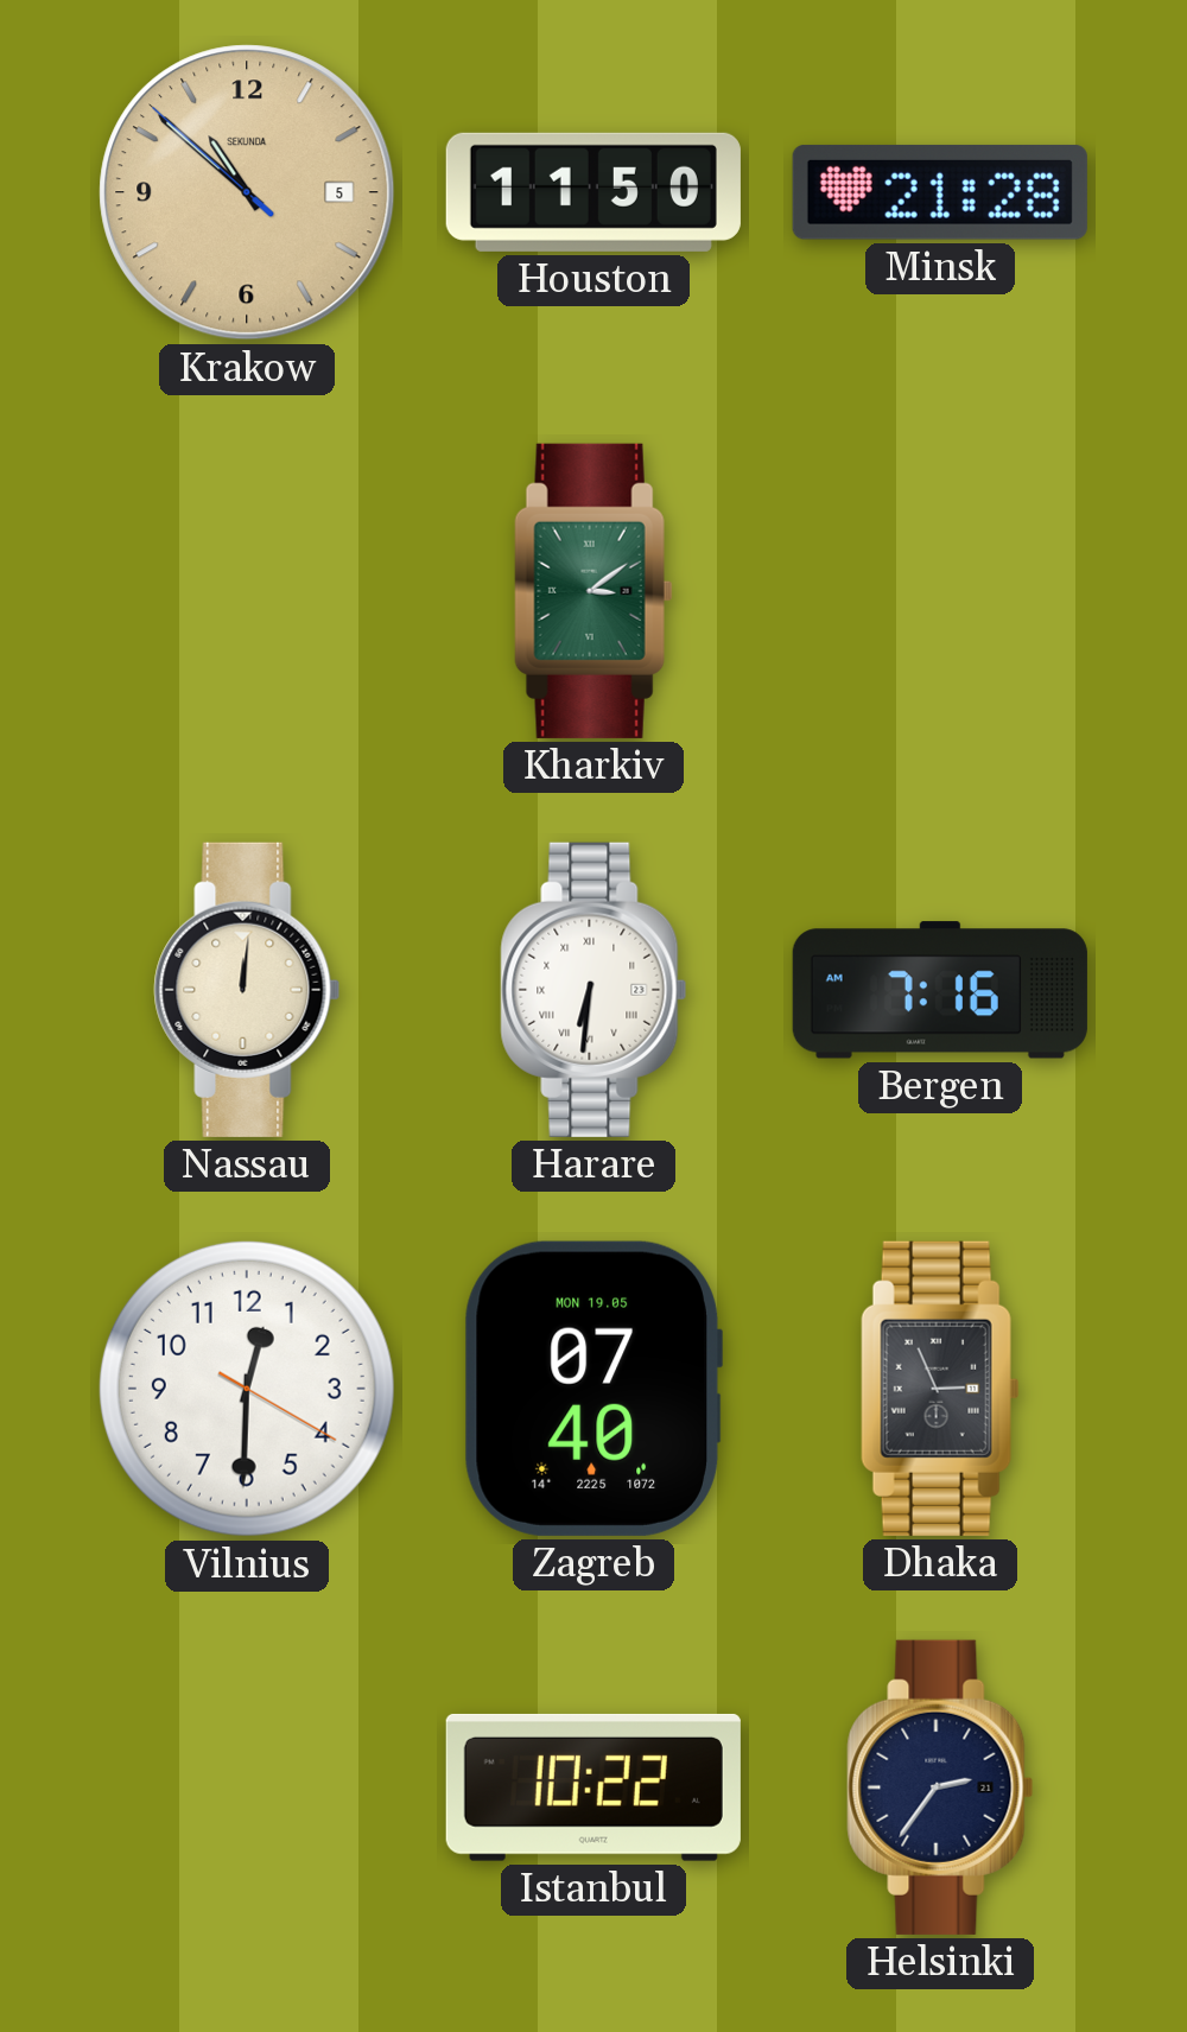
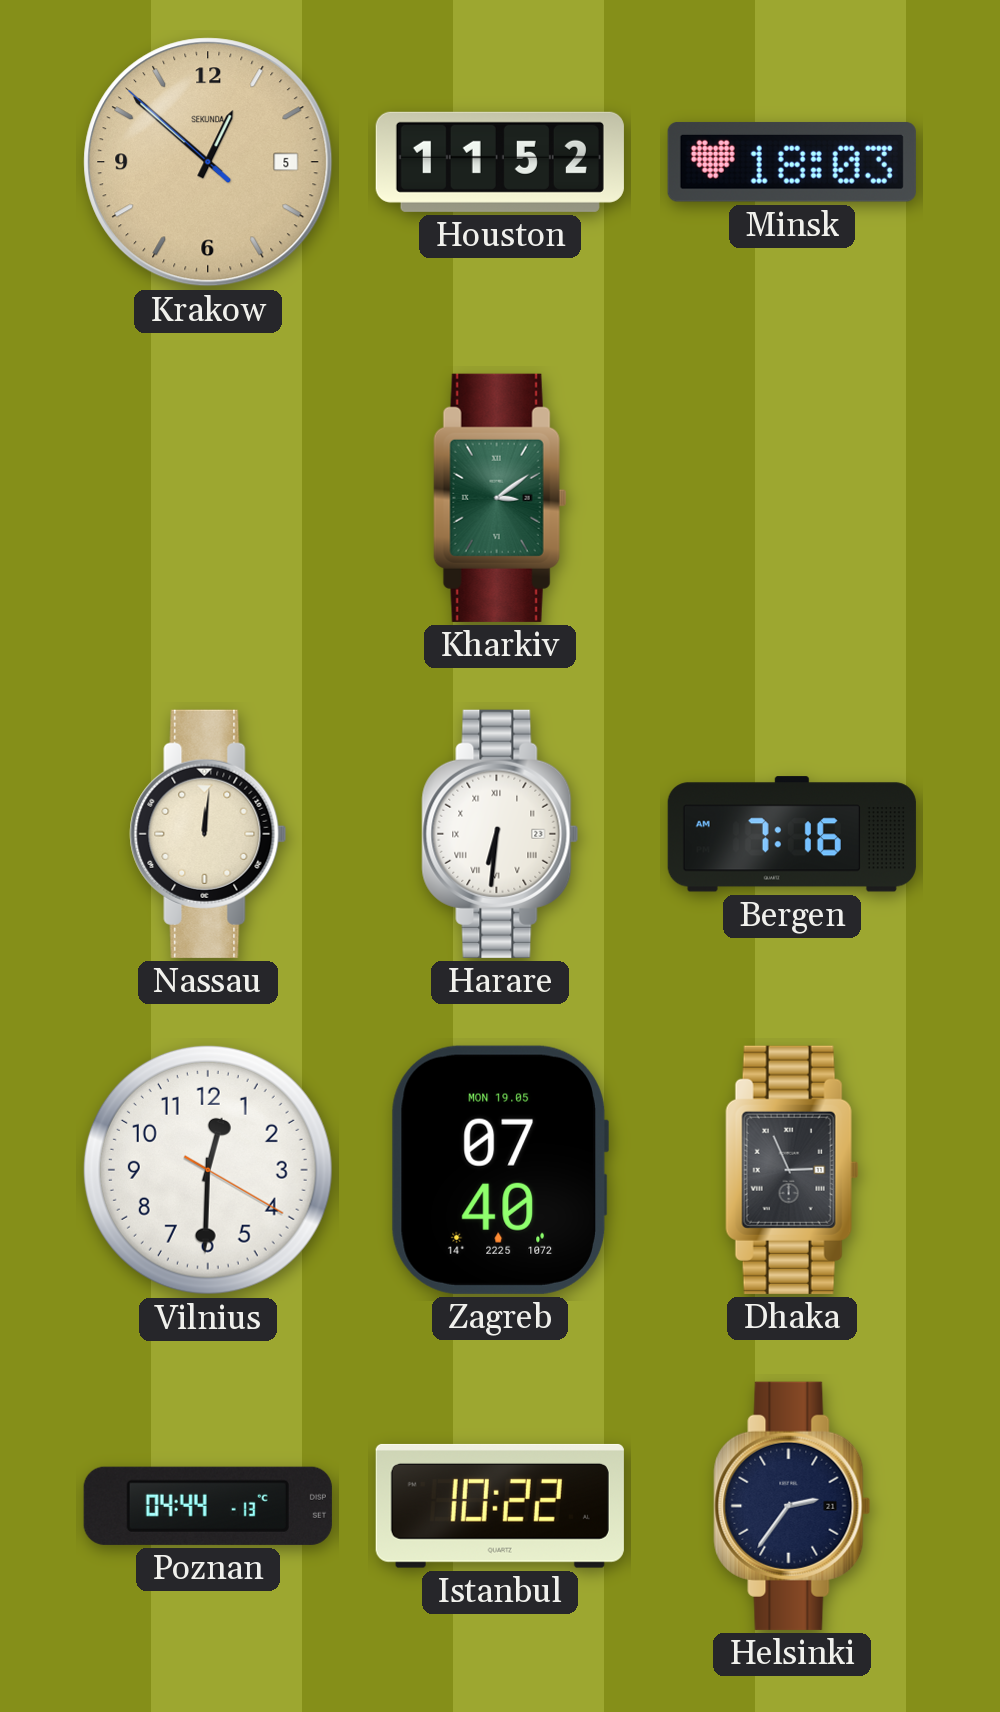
Krakow: 10:51 -> 12:51
Houston: 11:50 -> 11:52
Minsk: 21:28 -> 18:03
Poznan: none -> 04:44
